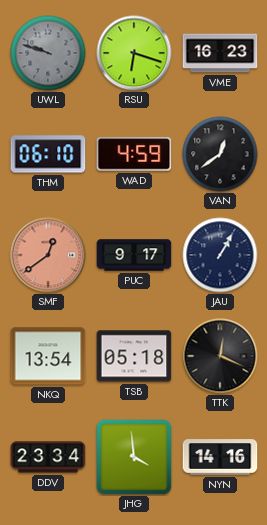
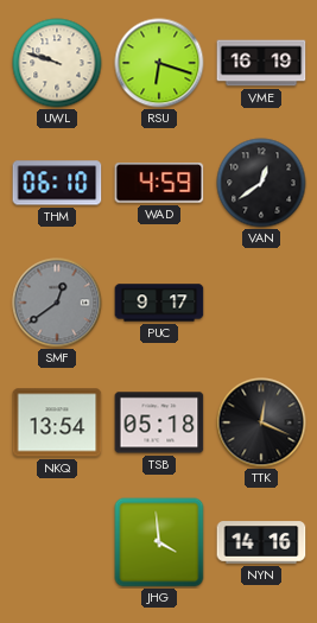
UWL dial: grey -> cream
VME: 16:23 -> 16:19
SMF dial: salmon -> grey
JAU: 1:05 -> none
DDV: 23:34 -> none
